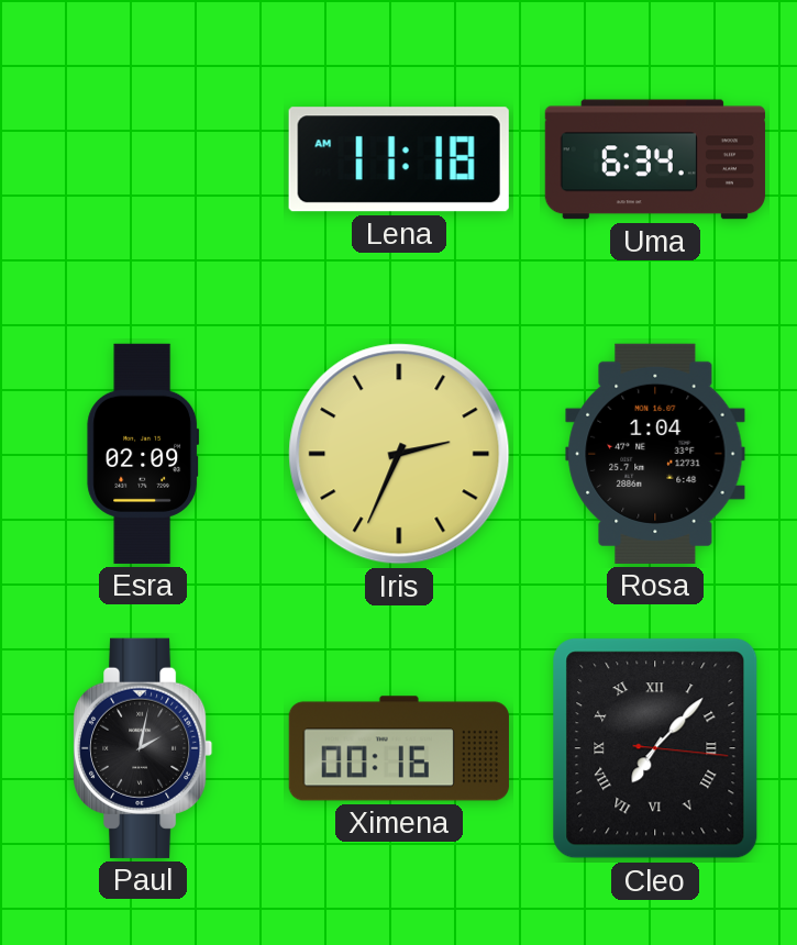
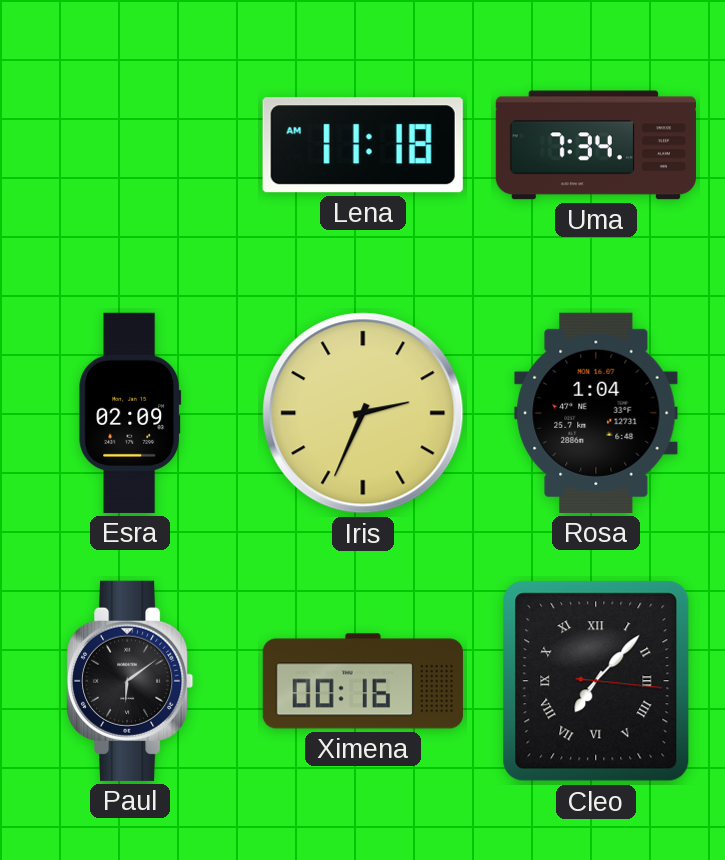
Uma: 6:34 -> 7:34
Paul: 2:02 -> 6:09
